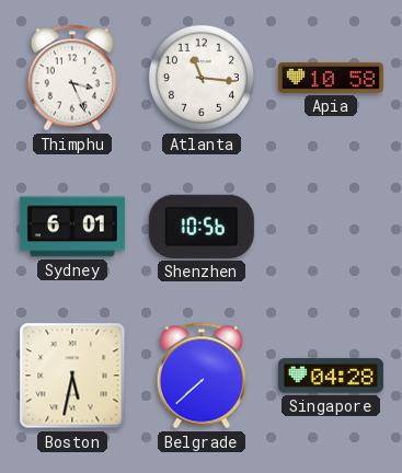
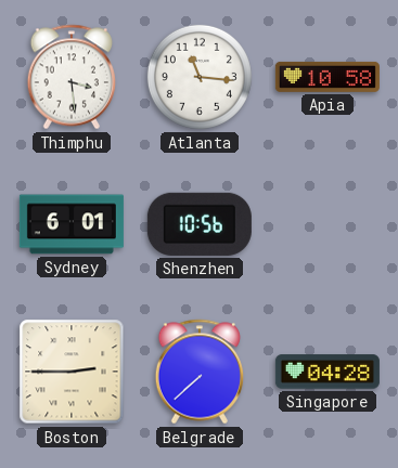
Thimphu: 3:26 -> 3:29
Boston: 5:32 -> 2:45
